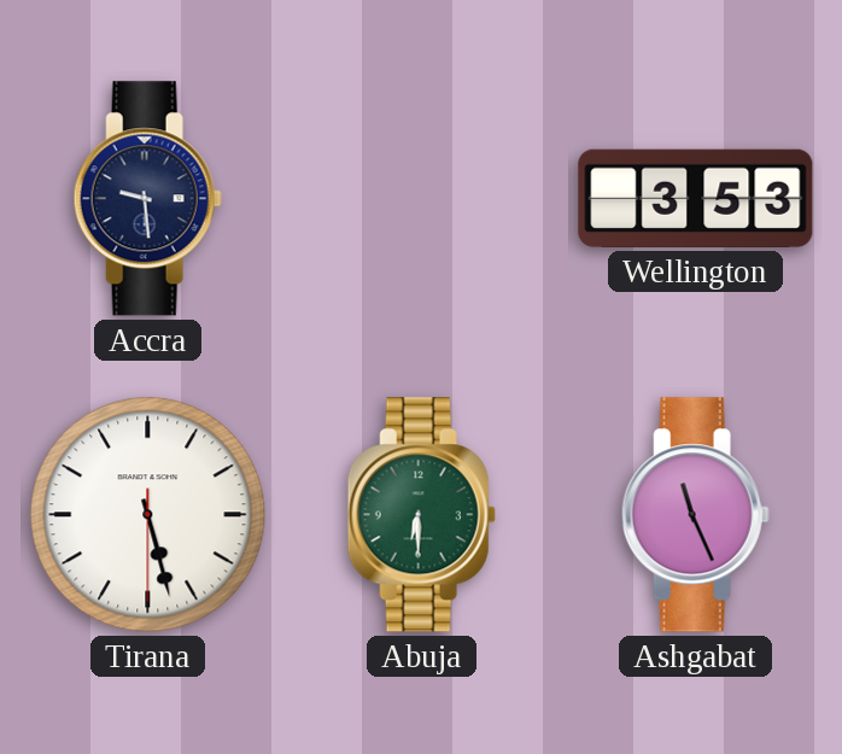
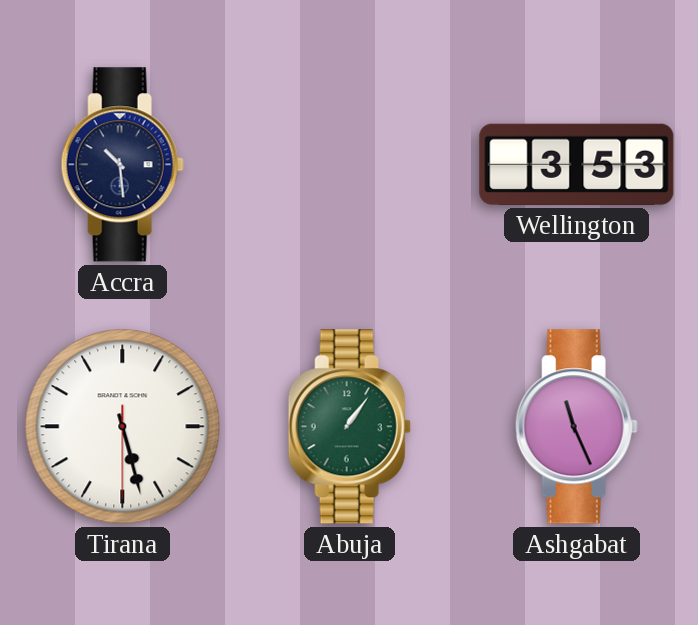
Accra: 9:29 -> 10:29
Abuja: 6:30 -> 1:06
